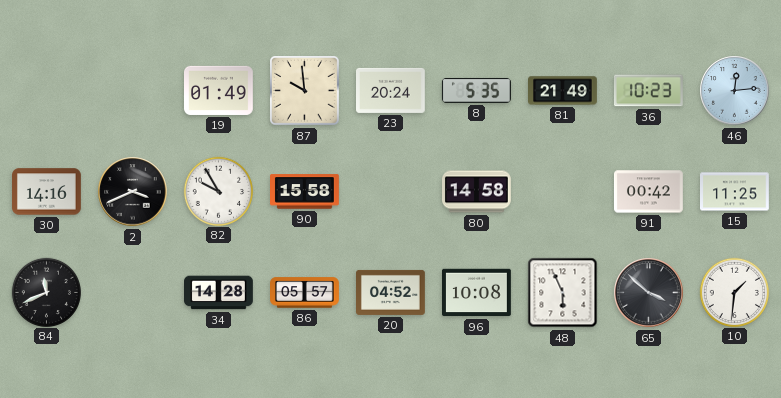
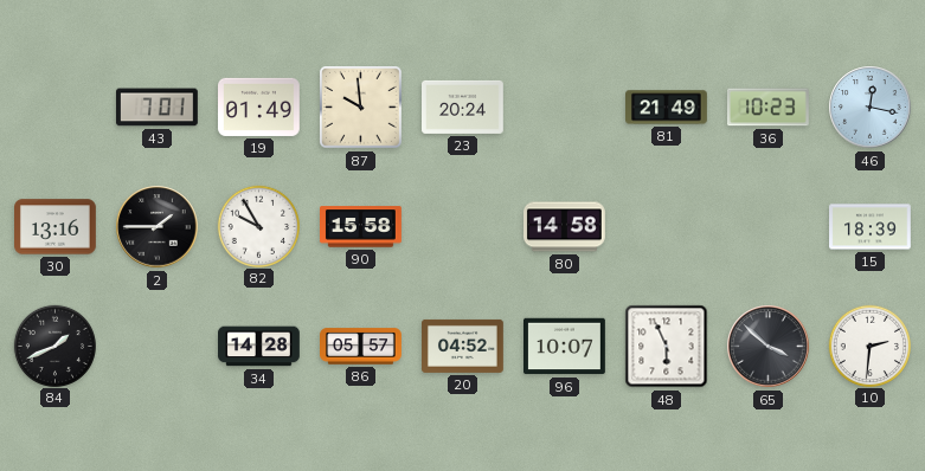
43: none -> 7:01
8: 5:35 -> none
46: 12:14 -> 12:17
30: 14:16 -> 13:16
2: 3:41 -> 1:45
91: 00:42 -> none
15: 11:25 -> 18:39
84: 11:41 -> 1:41
96: 10:08 -> 10:07
10: 1:31 -> 2:31
